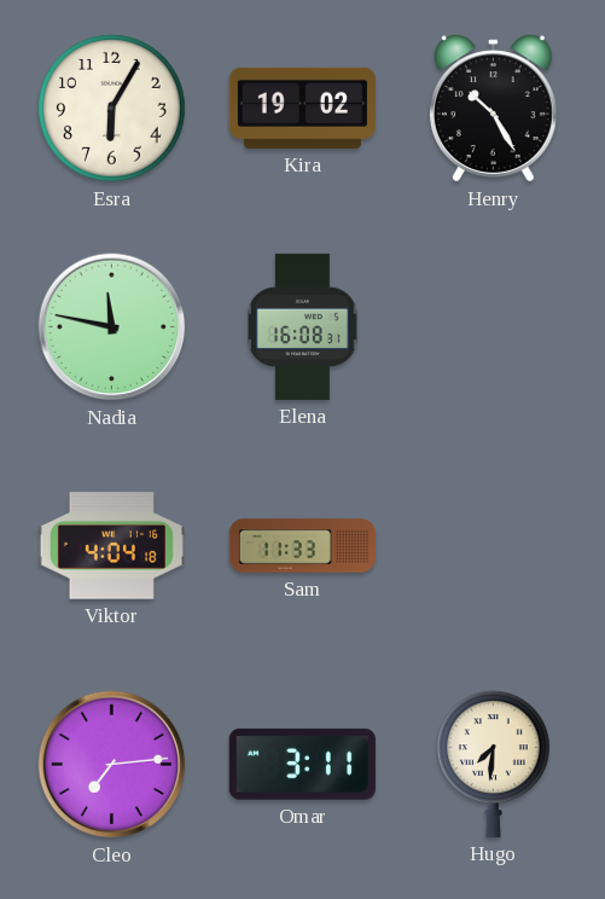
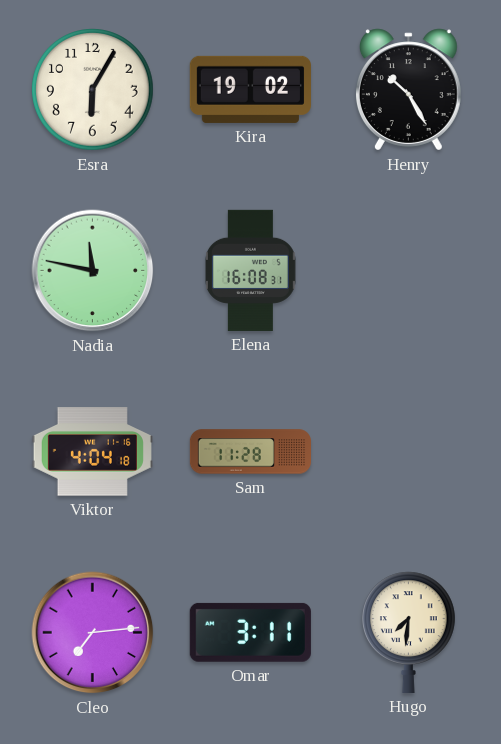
Sam: 11:33 -> 11:28
